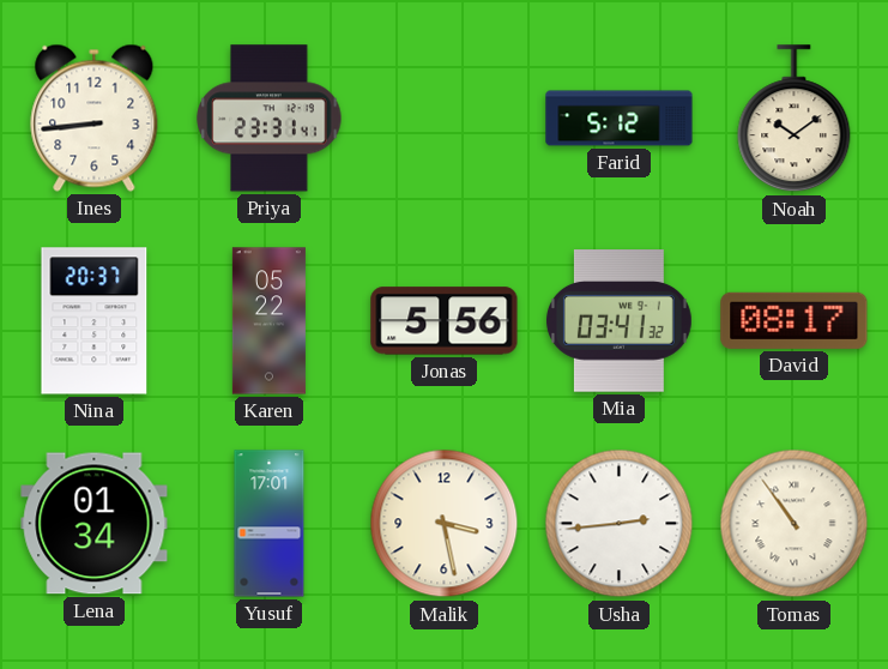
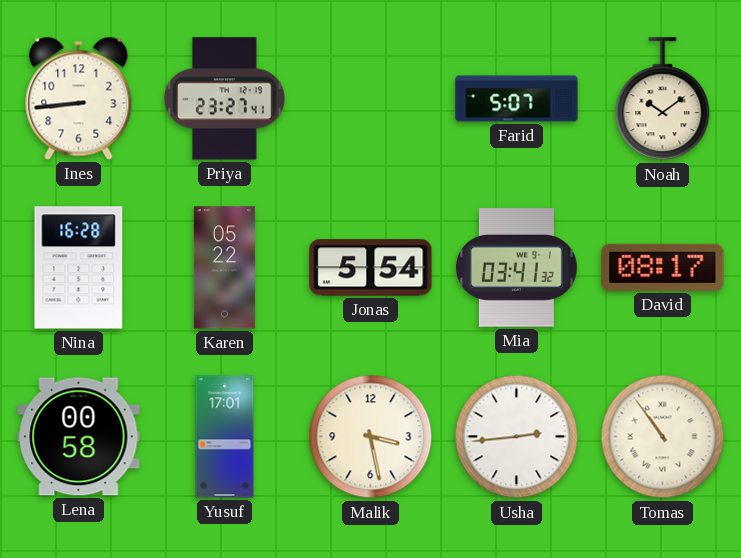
Priya: 23:31 -> 23:27
Farid: 5:12 -> 5:07
Nina: 20:37 -> 16:28
Jonas: 5:56 -> 5:54
Lena: 01:34 -> 00:58
